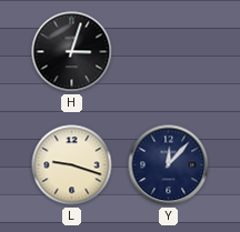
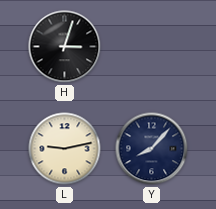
L: 9:18 -> 9:13
Y: 12:07 -> 8:07
